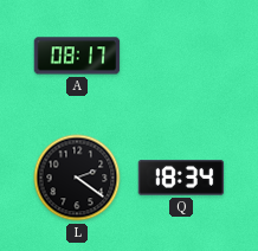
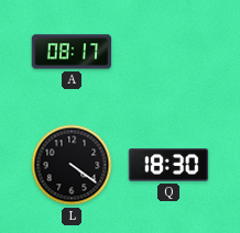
L: 2:21 -> 4:21
Q: 18:34 -> 18:30
